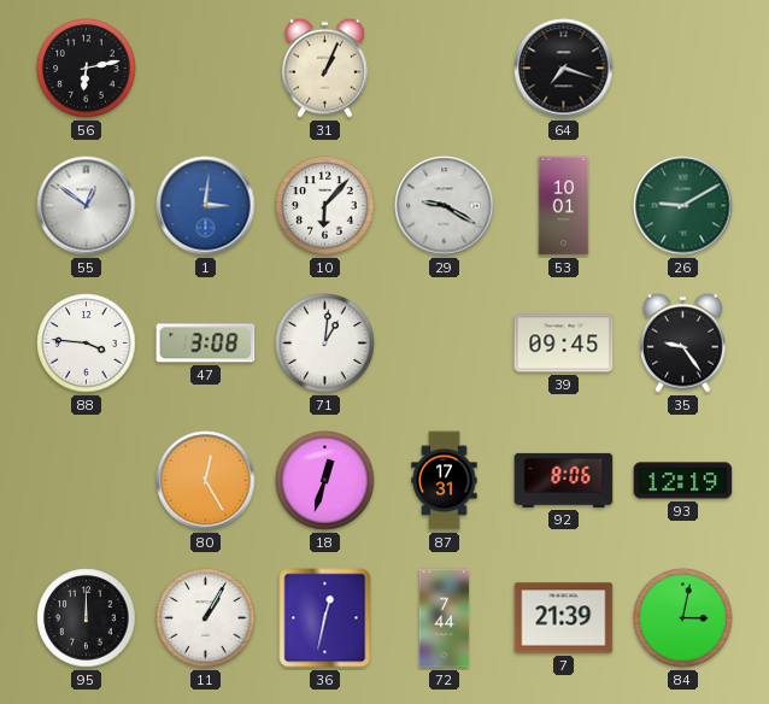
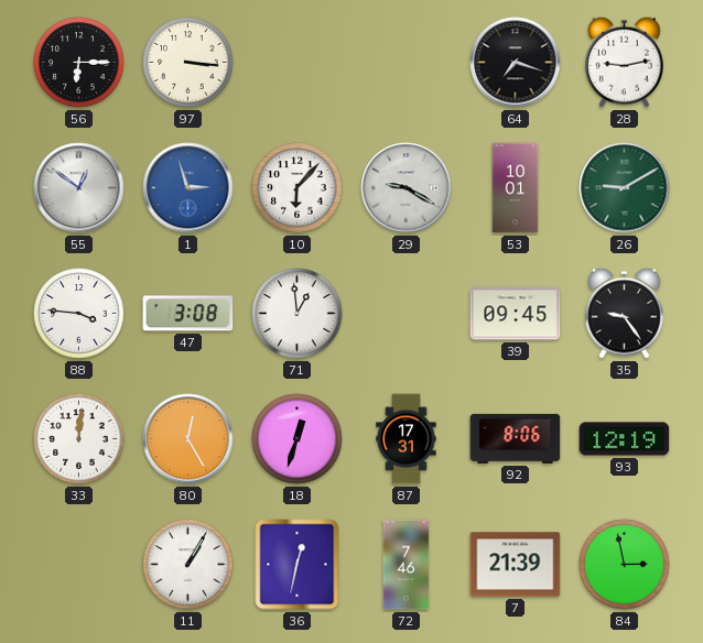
56: 6:13 -> 6:15
97: none -> 3:16
31: 1:04 -> none
28: none -> 9:13
1: 3:01 -> 2:57
71: 1:01 -> 12:59
33: none -> 12:01
95: 12:00 -> none
72: 7:44 -> 7:46
84: 3:02 -> 2:58
